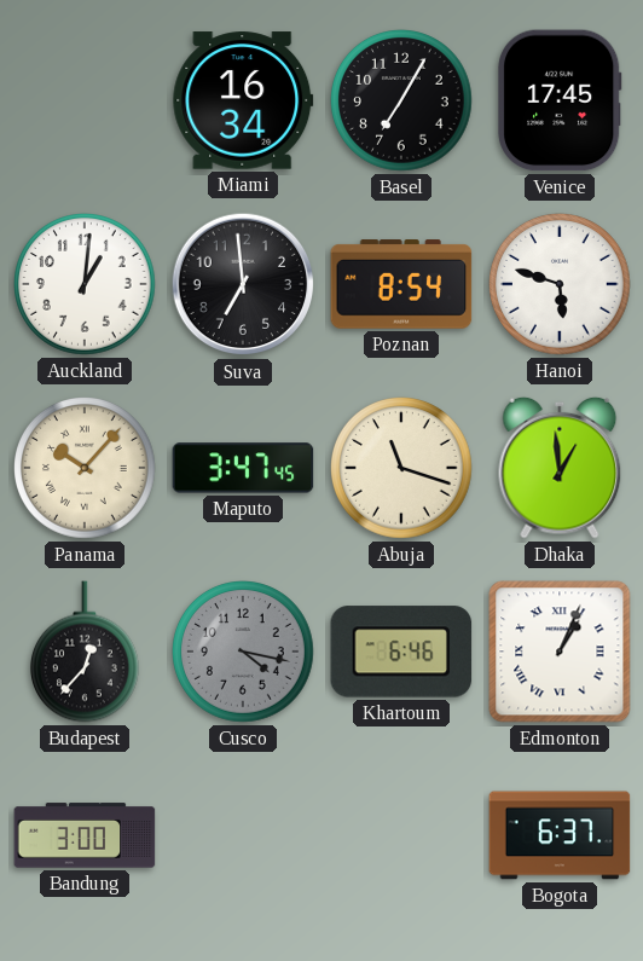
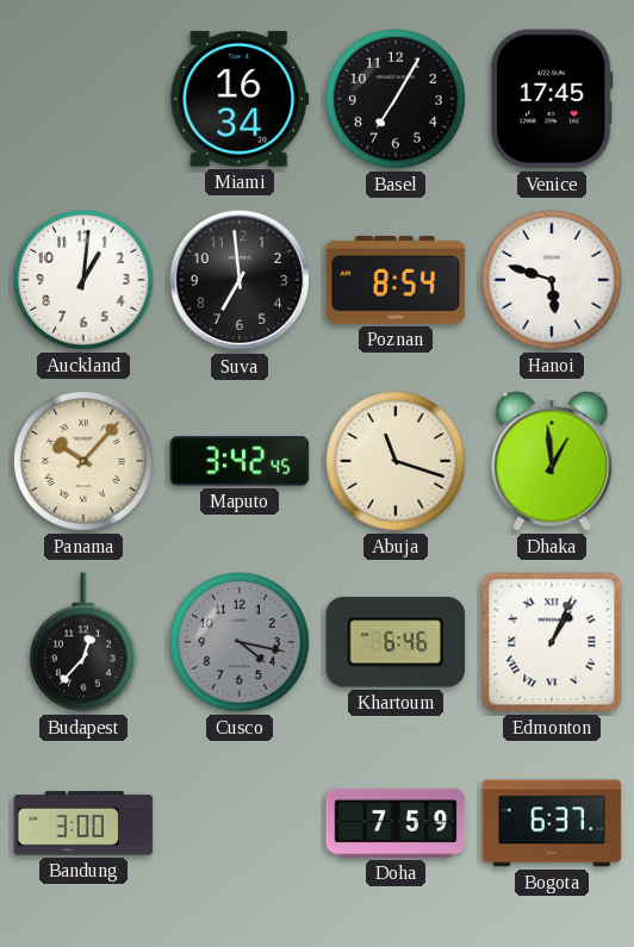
Maputo: 3:47 -> 3:42
Doha: none -> 7:59
